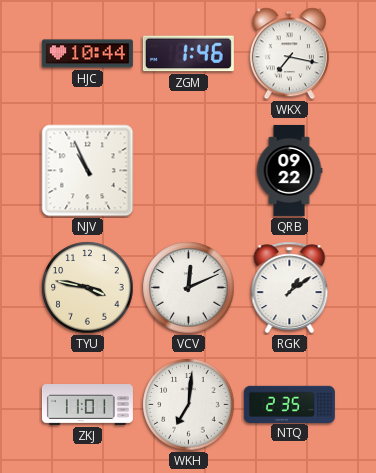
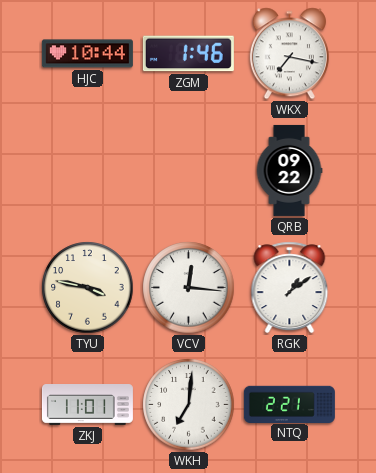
NJV: 10:56 -> none
VCV: 12:11 -> 12:16
NTQ: 2:35 -> 2:21
